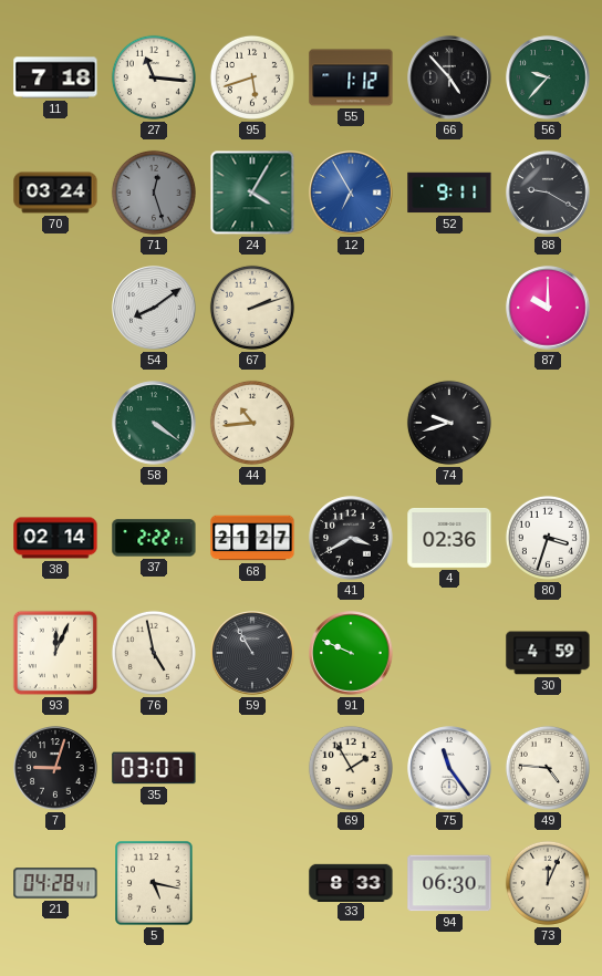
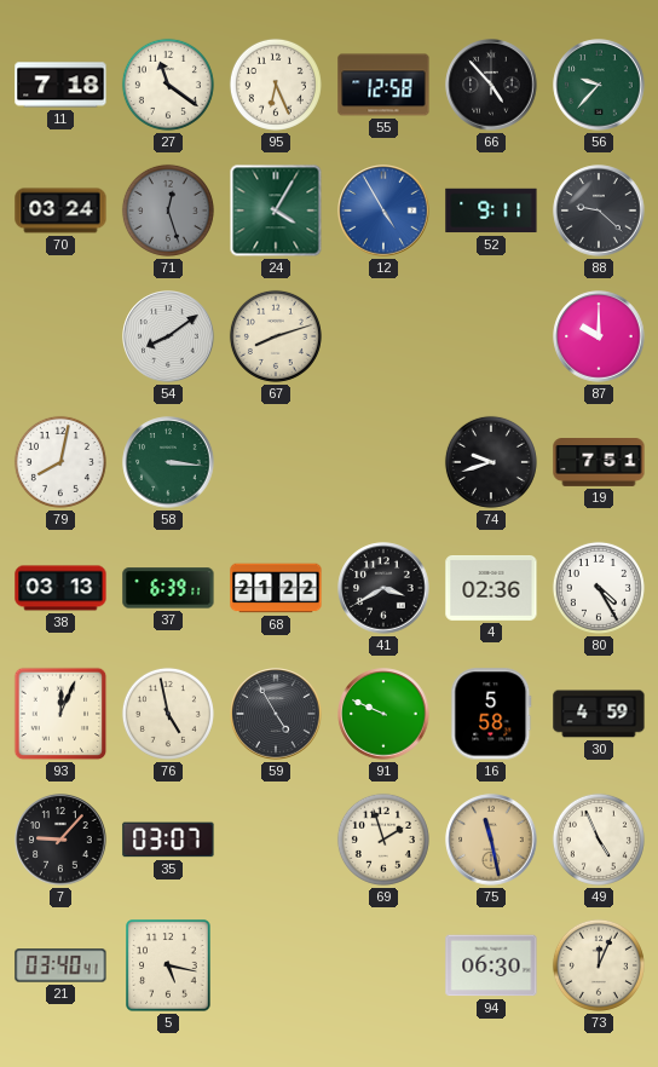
27: 11:16 -> 11:21
95: 5:42 -> 6:26
55: 1:12 -> 12:58
12: 6:55 -> 4:55
88: 9:20 -> 9:22
67: 2:12 -> 8:12
79: none -> 8:02
58: 4:21 -> 3:16
44: 10:44 -> none
19: none -> 7:51
38: 02:14 -> 03:13
37: 2:22 -> 6:39
68: 21:27 -> 21:22
80: 3:33 -> 4:25
59: 10:55 -> 4:55
16: none -> 5:58
7: 9:03 -> 9:07
69: 1:55 -> 1:57
75: 11:24 -> 11:28
75 dial: white -> champagne
49: 4:46 -> 4:56
21: 04:28 -> 03:40
33: 8:33 -> none
